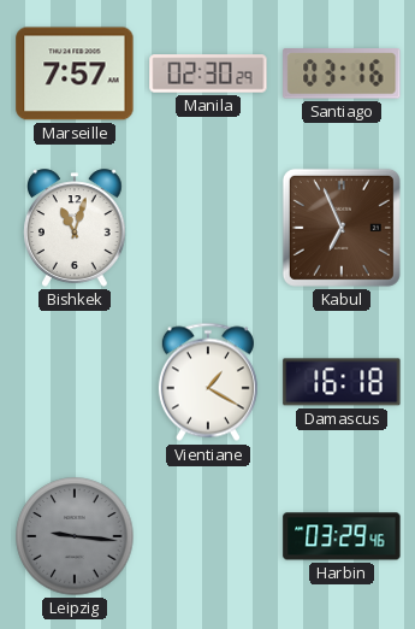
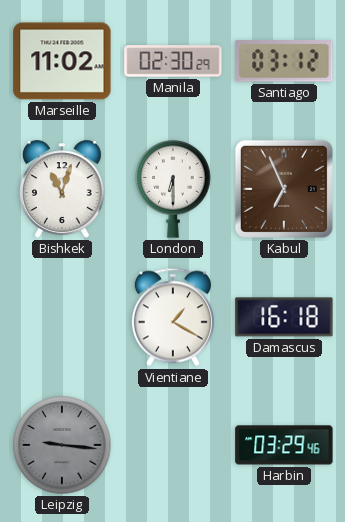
Marseille: 7:57 -> 11:02
Santiago: 03:16 -> 03:12
London: none -> 6:30
